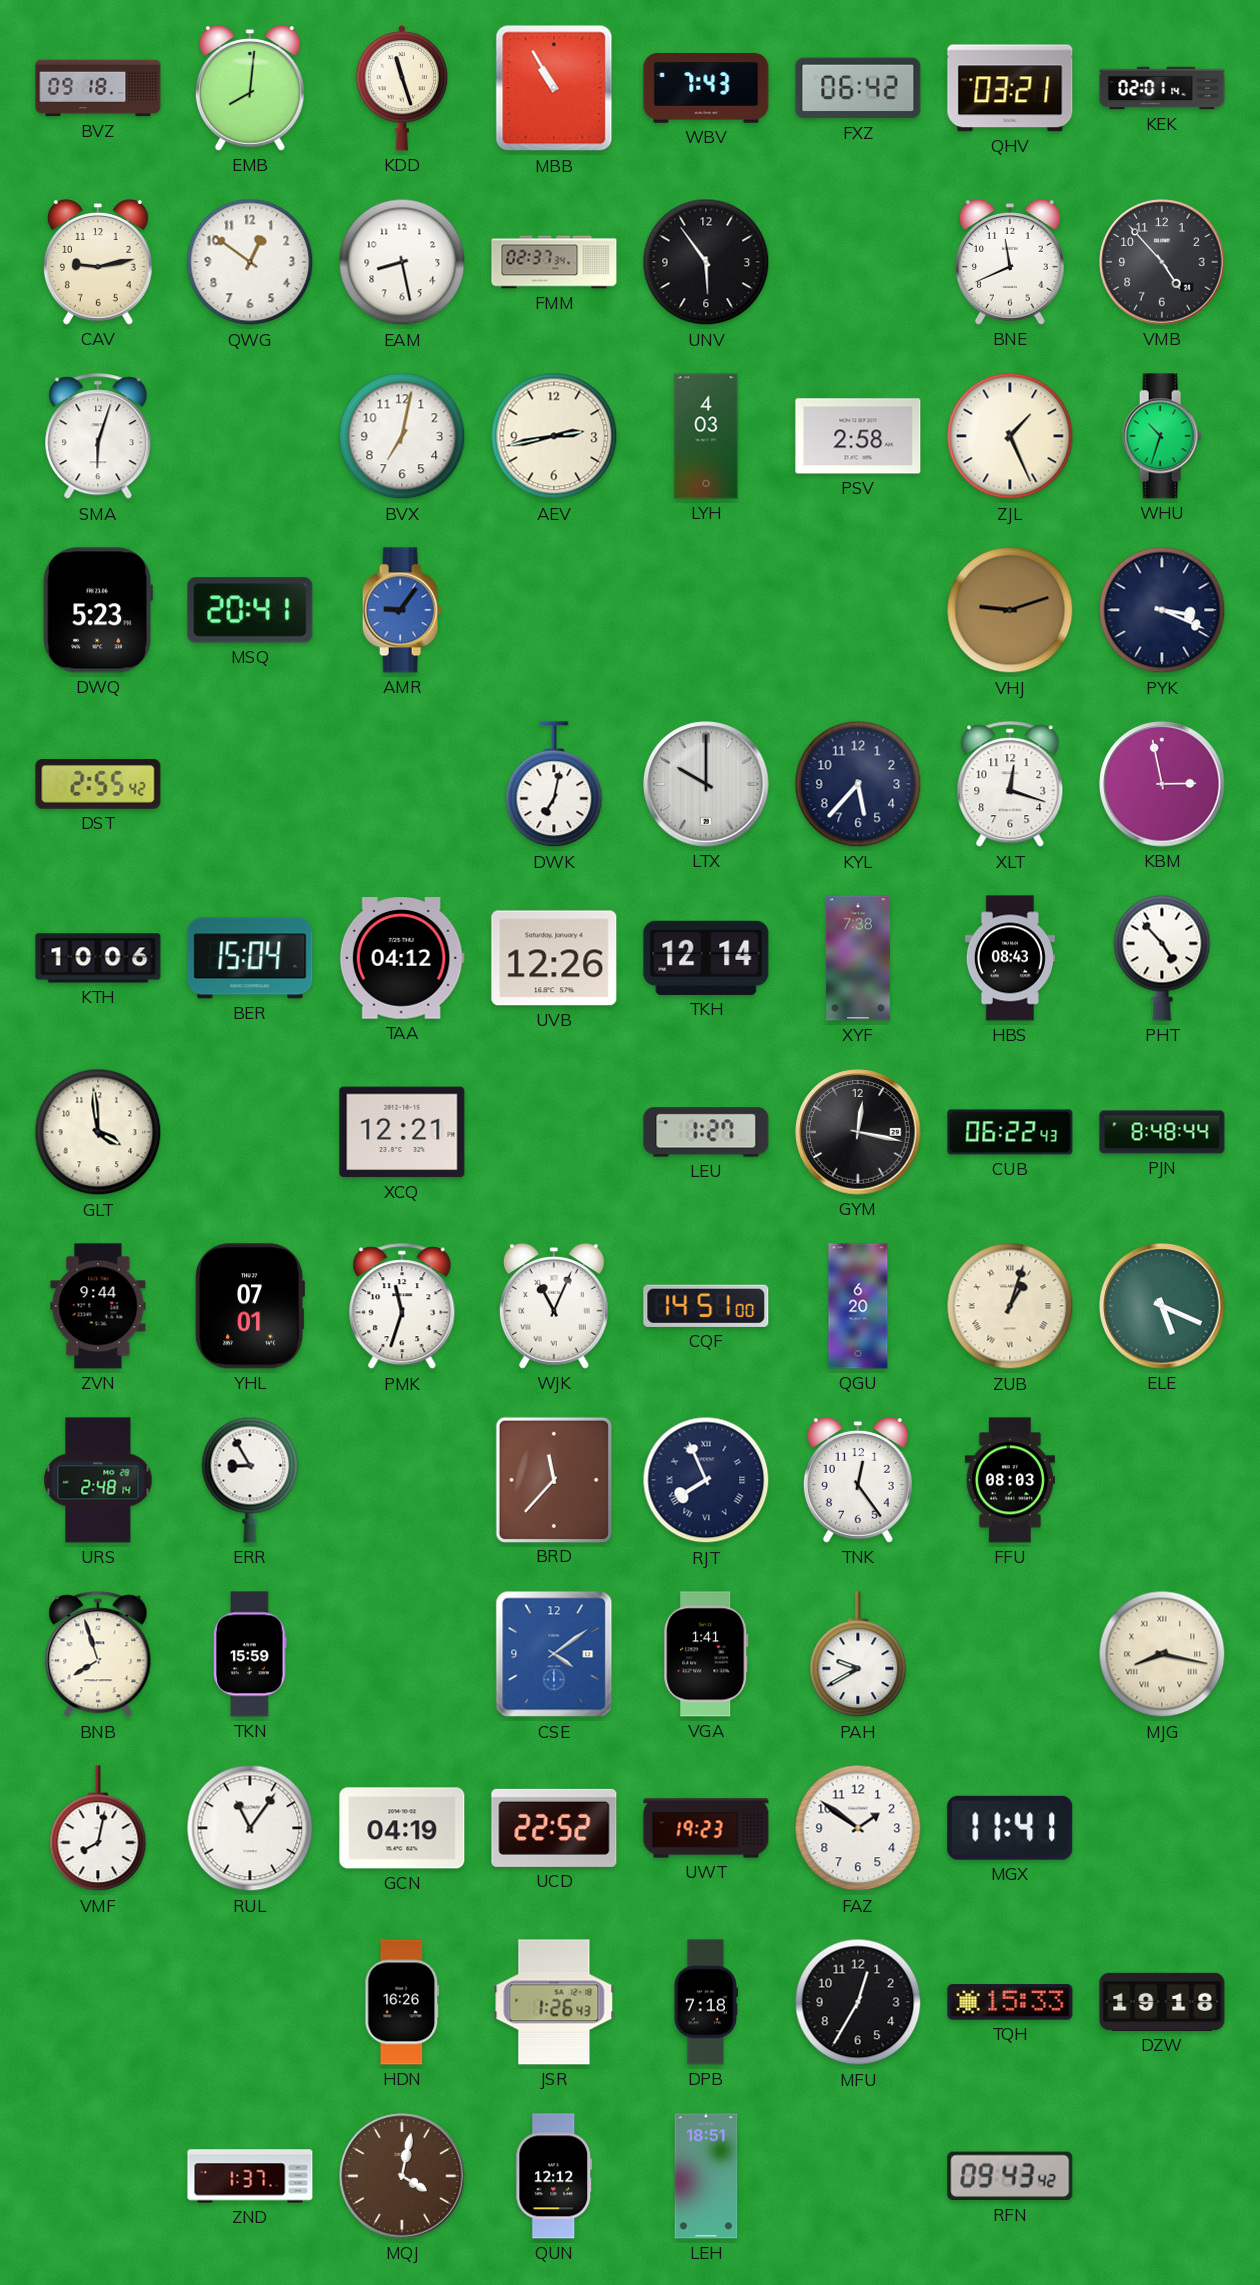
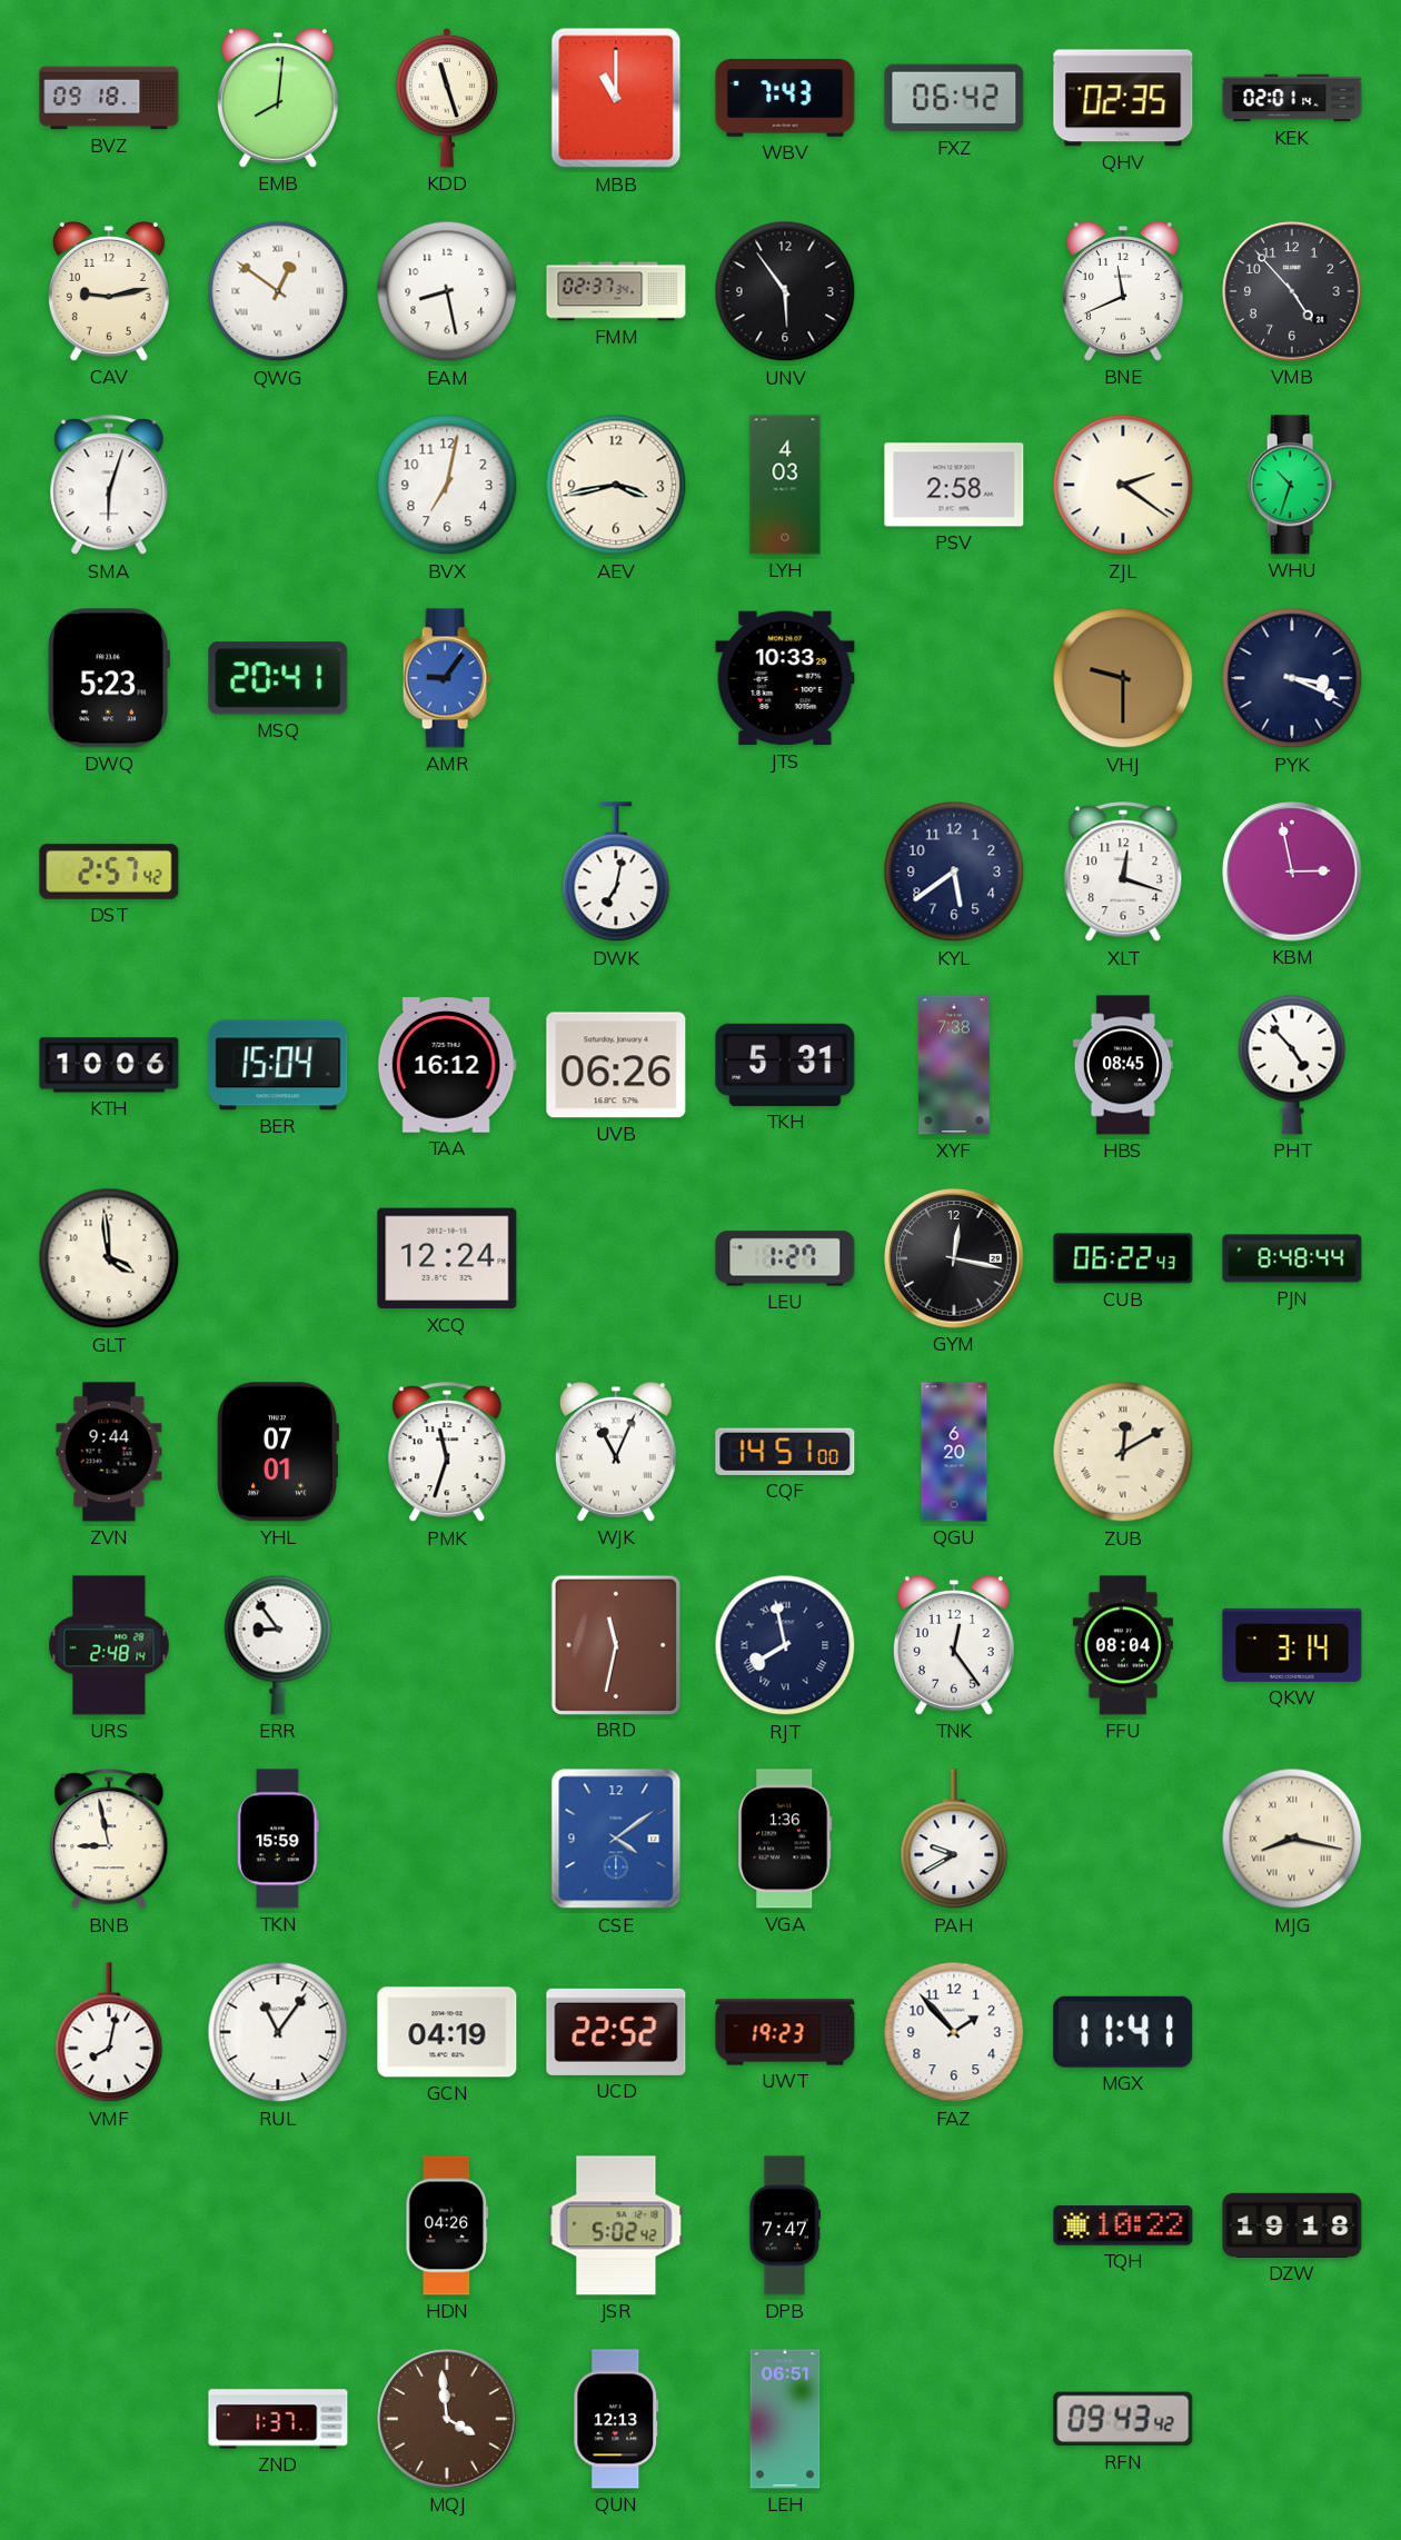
MBB: 10:55 -> 11:00
QHV: 03:21 -> 02:35
QWG numerals: Arabic -> Roman
AEV: 2:43 -> 3:43
ZJL: 1:26 -> 2:21
JTS: none -> 10:33
VHJ: 9:12 -> 9:30
DST: 2:55 -> 2:57
LTX: 10:00 -> none
KYL: 5:37 -> 5:39
TAA: 04:12 -> 16:12
UVB: 12:26 -> 06:26
TKH: 12:14 -> 5:31
HBS: 08:43 -> 08:45
XCQ: 12:21 -> 12:24
ZUB: 1:03 -> 12:10
ELE: 5:19 -> none
ERR: 8:55 -> 8:54
BRD: 11:37 -> 11:32
RJT: 7:56 -> 7:58
FFU: 08:03 -> 08:04
QKW: none -> 3:14
BNB: 7:57 -> 8:58
VGA: 1:41 -> 1:36
FAZ: 1:51 -> 1:53
HDN: 16:26 -> 04:26
JSR: 1:26 -> 5:02
DPB: 7:18 -> 7:47
MFU: 12:35 -> none
TQH: 15:33 -> 10:22
MQJ: 4:02 -> 3:59
QUN: 12:12 -> 12:13
LEH: 18:51 -> 06:51
